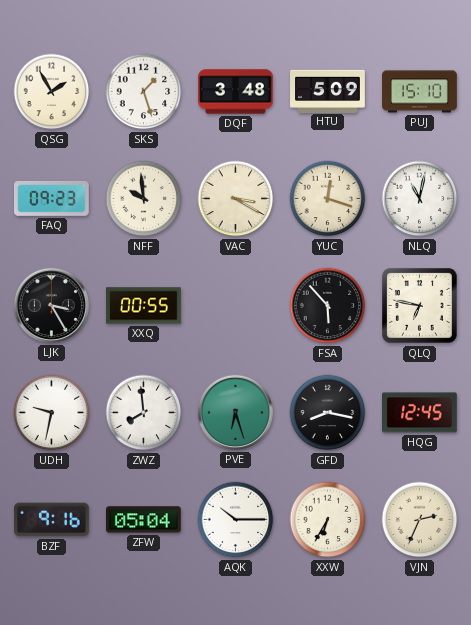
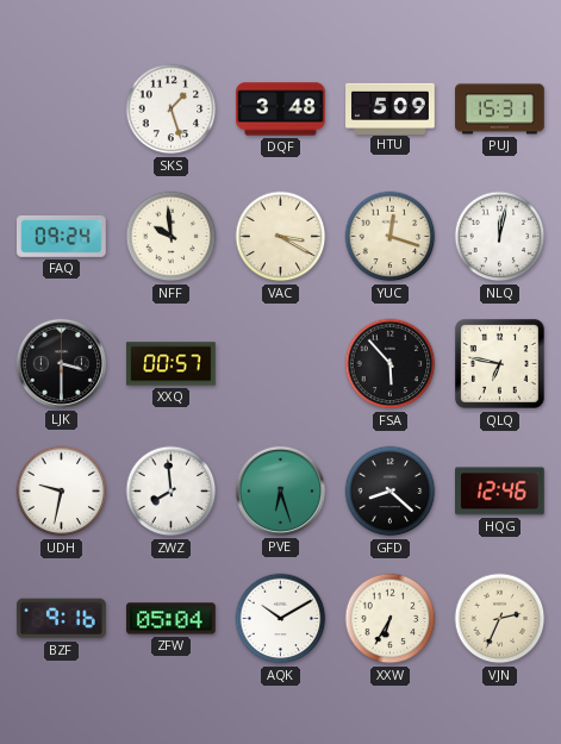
QSG: 1:55 -> none
PUJ: 15:10 -> 15:31
FAQ: 09:23 -> 09:24
NLQ: 11:02 -> 12:02
LJK: 3:25 -> 3:30
XXQ: 00:55 -> 00:57
GFD: 8:17 -> 8:22
HQG: 12:45 -> 12:46
AQK: 10:15 -> 10:10
